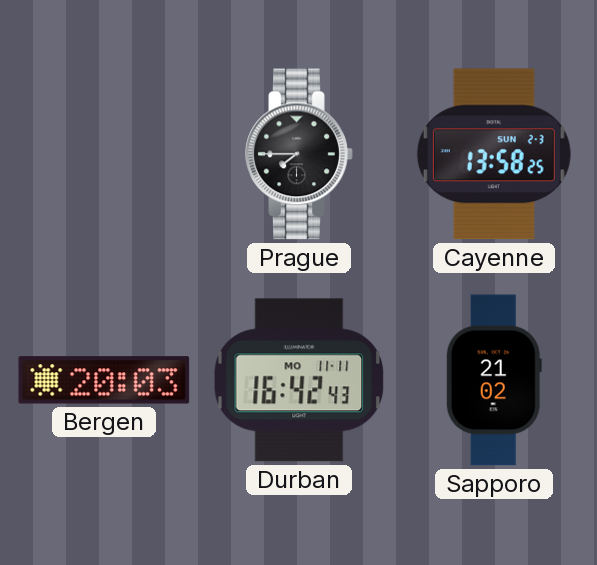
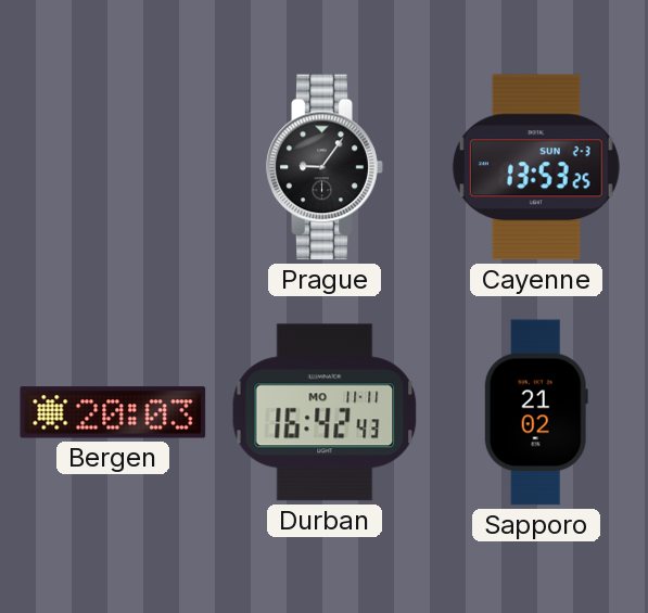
Prague: 7:45 -> 9:06
Cayenne: 13:58 -> 13:53
